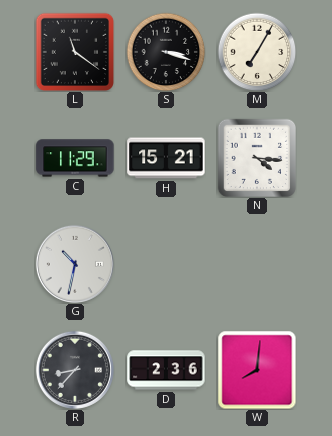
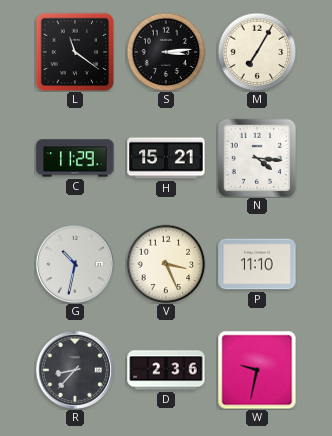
S: 3:18 -> 3:14
V: none -> 3:26
P: none -> 11:10
W: 8:01 -> 9:32
